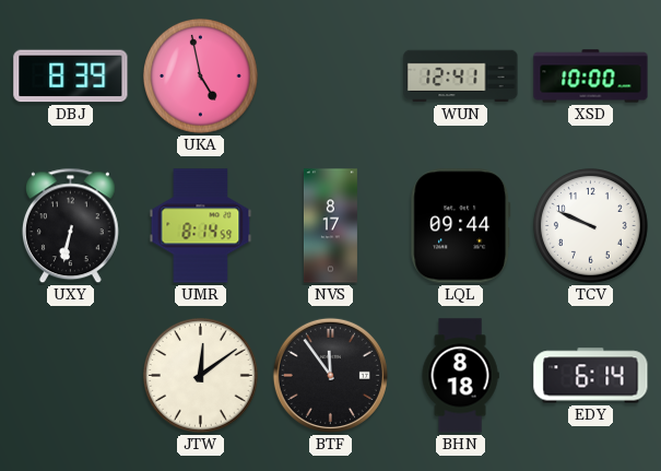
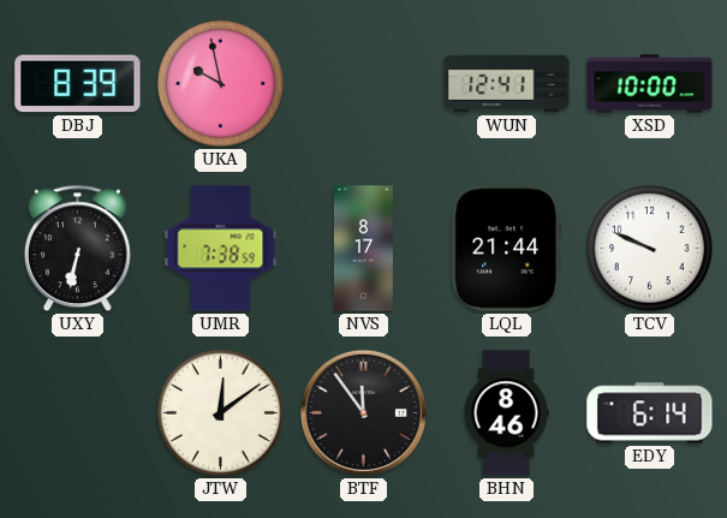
UKA: 4:58 -> 9:58
UMR: 8:14 -> 7:38
LQL: 09:44 -> 21:44
BHN: 8:18 -> 8:46
